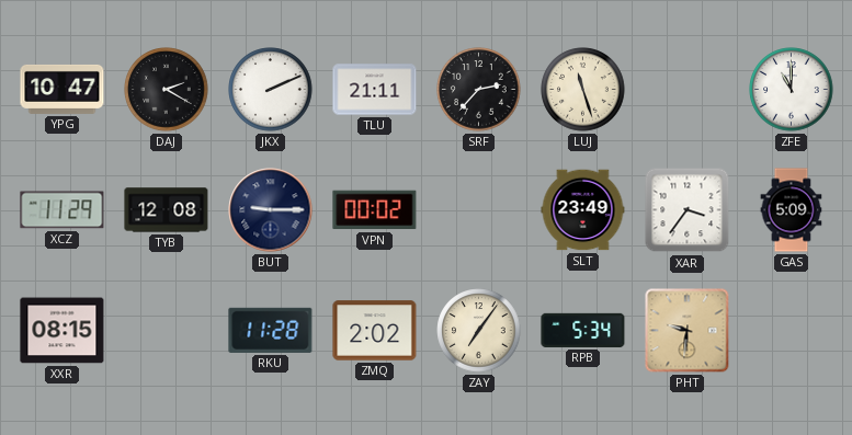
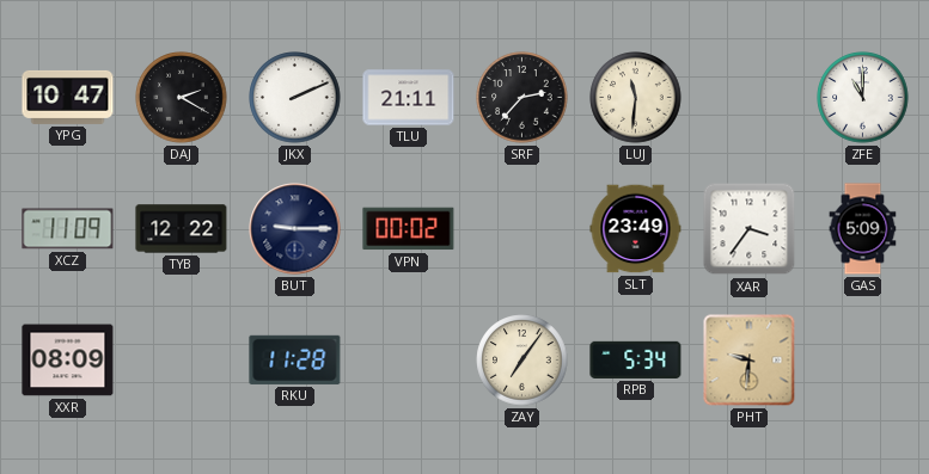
LUJ: 11:27 -> 11:31
XCZ: 11:29 -> 11:09
TYB: 12:08 -> 12:22
XXR: 08:15 -> 08:09
ZMQ: 2:02 -> none
